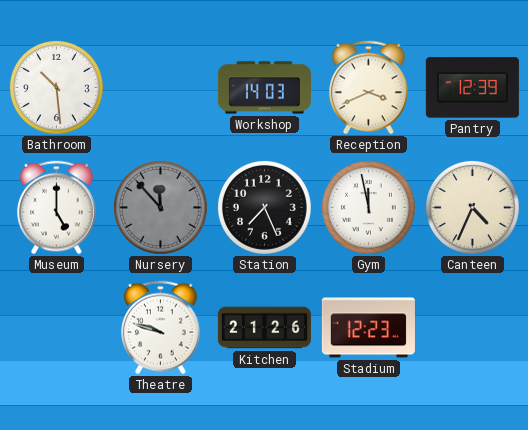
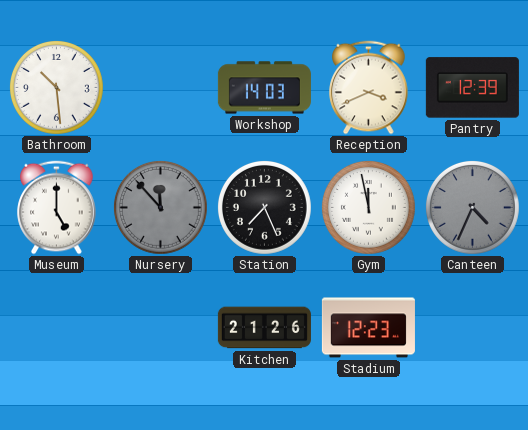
Canteen dial: cream -> grey
Theatre: 9:48 -> none
